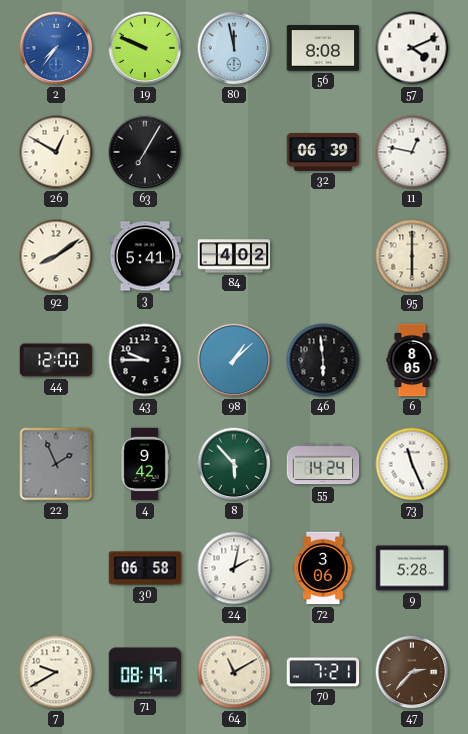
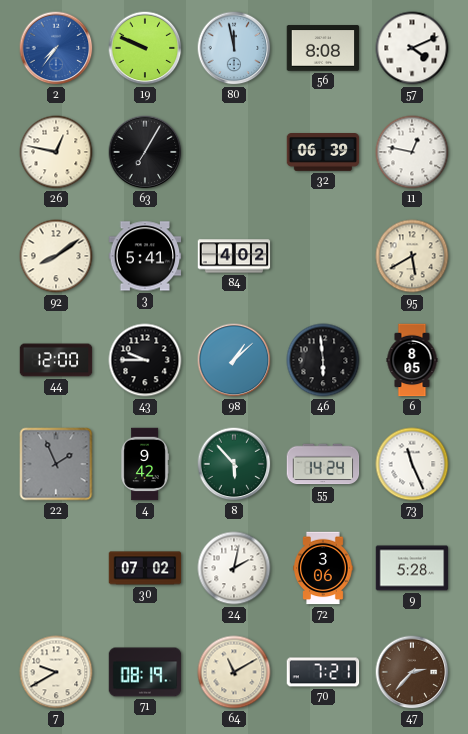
26: 12:50 -> 12:47
95: 6:00 -> 5:40
30: 06:58 -> 07:02
